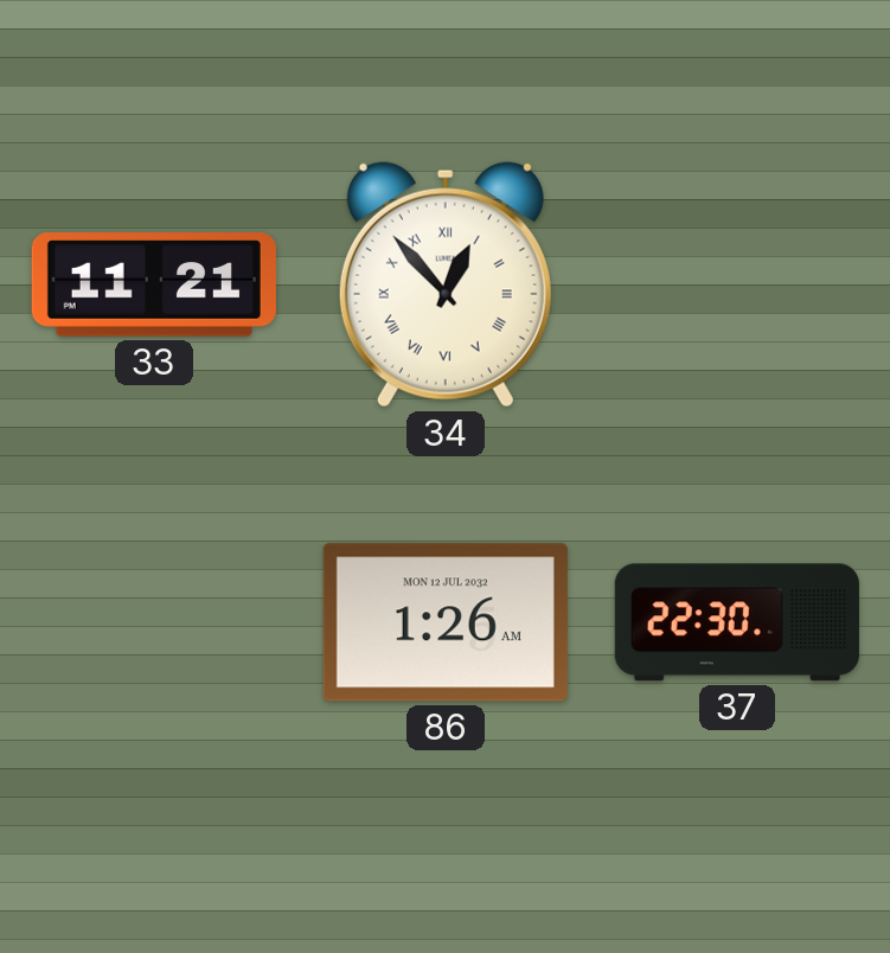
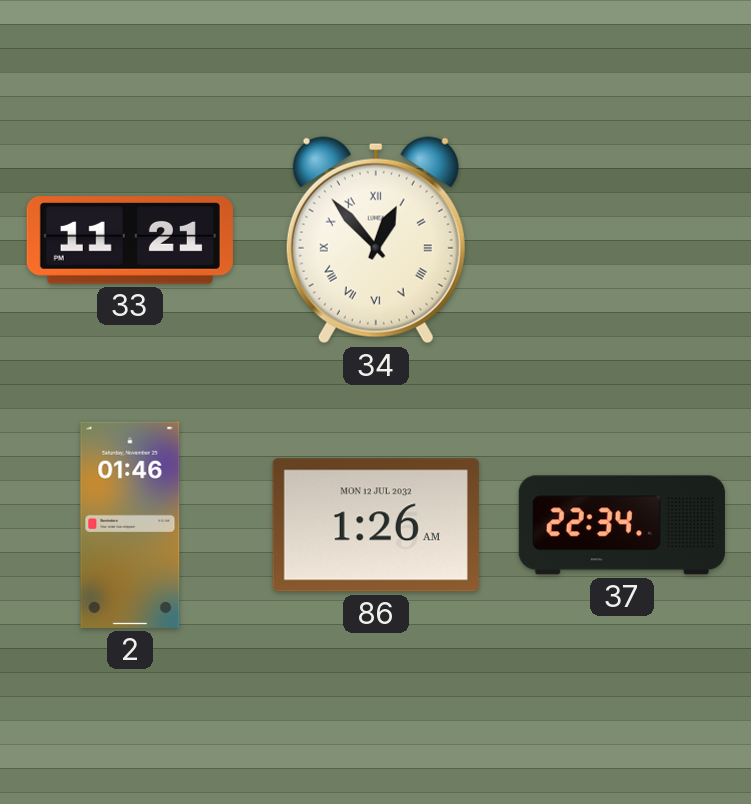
2: none -> 01:46
37: 22:30 -> 22:34
